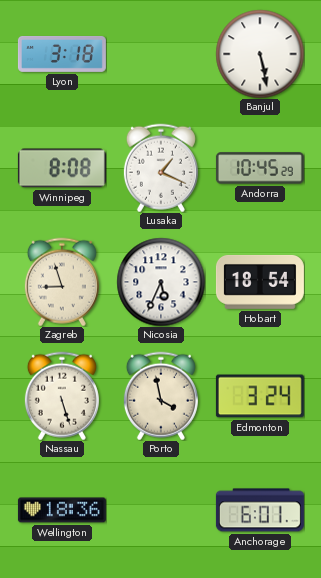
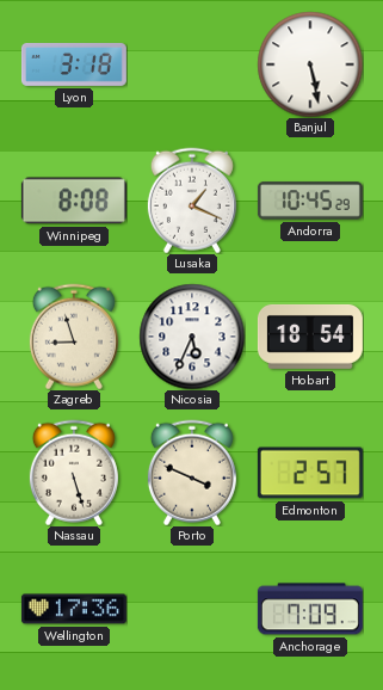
Porto: 3:58 -> 3:49
Edmonton: 3:24 -> 2:57
Wellington: 18:36 -> 17:36
Anchorage: 6:01 -> 7:09
